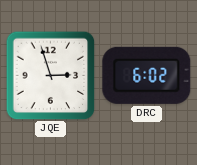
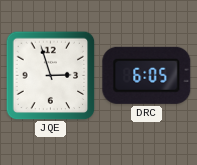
DRC: 6:02 -> 6:05
